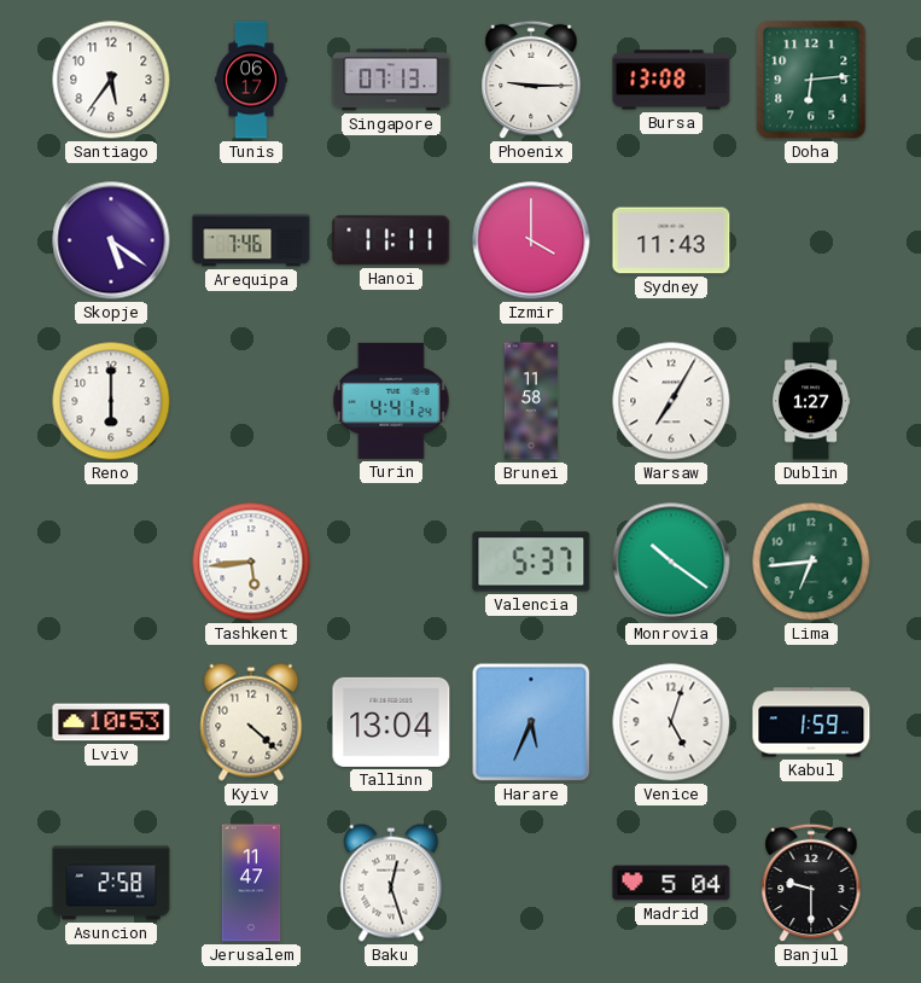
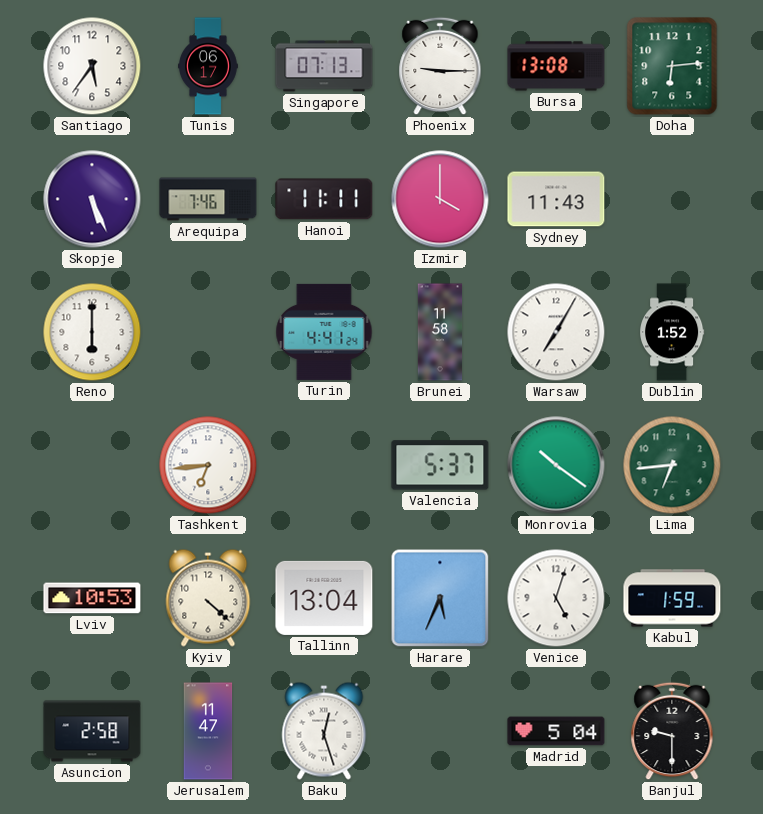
Skopje: 5:21 -> 5:26
Dublin: 1:27 -> 1:52
Tashkent: 5:44 -> 6:44
